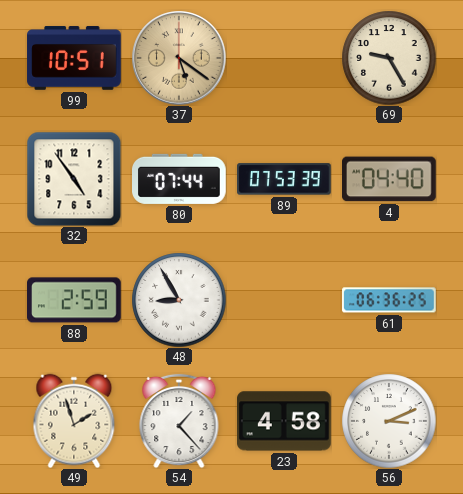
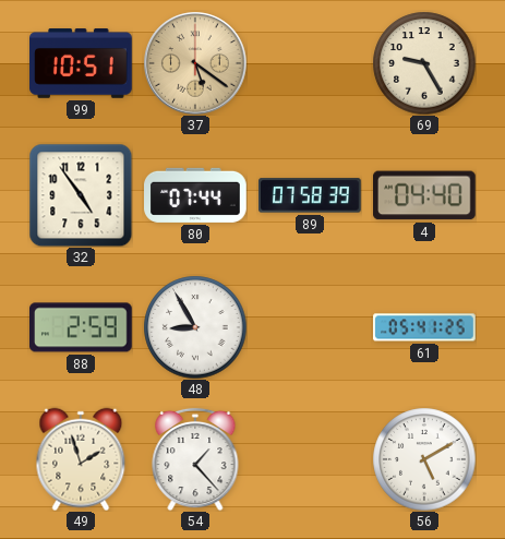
89: 07:53 -> 07:58
61: 06:36 -> 05:41
23: 4:58 -> none
56: 3:11 -> 5:10
